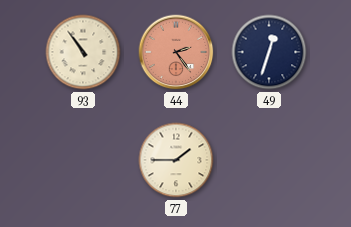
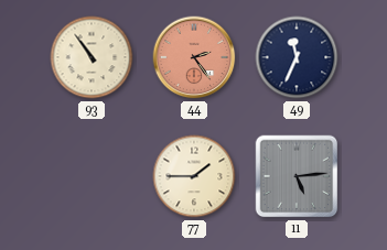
49: 12:33 -> 11:34
11: none -> 5:14
